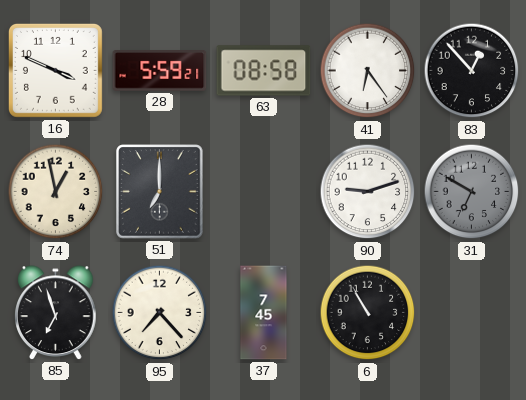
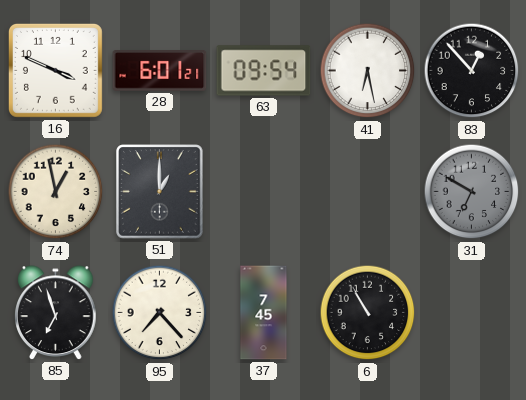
28: 5:59 -> 6:01
63: 08:58 -> 09:54
41: 6:24 -> 6:28
51: 7:00 -> 1:00
90: 9:12 -> none
